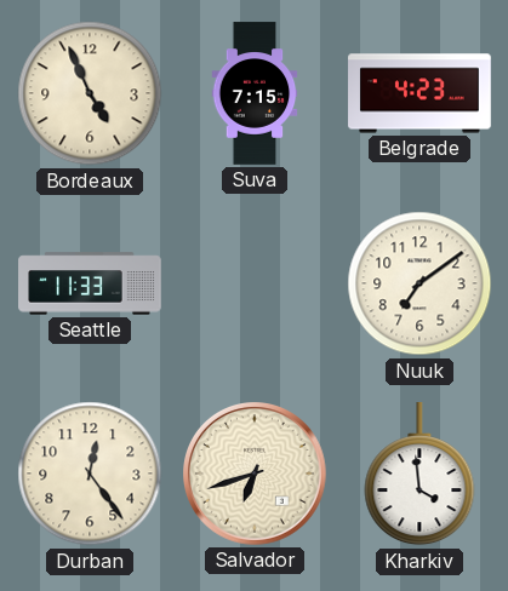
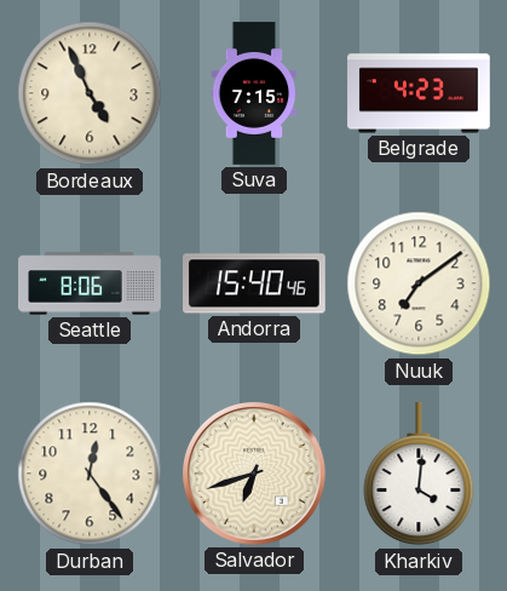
Seattle: 11:33 -> 8:06
Andorra: none -> 15:40
Kharkiv: 3:59 -> 4:01
